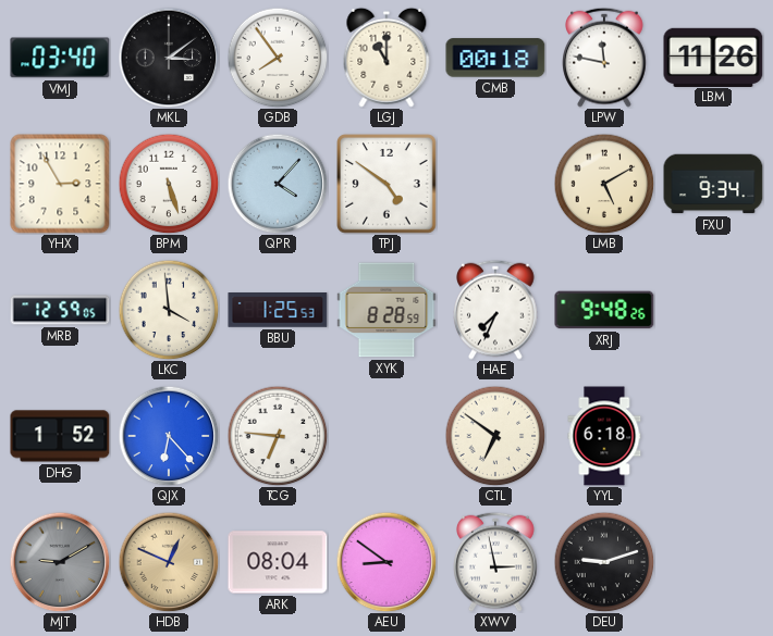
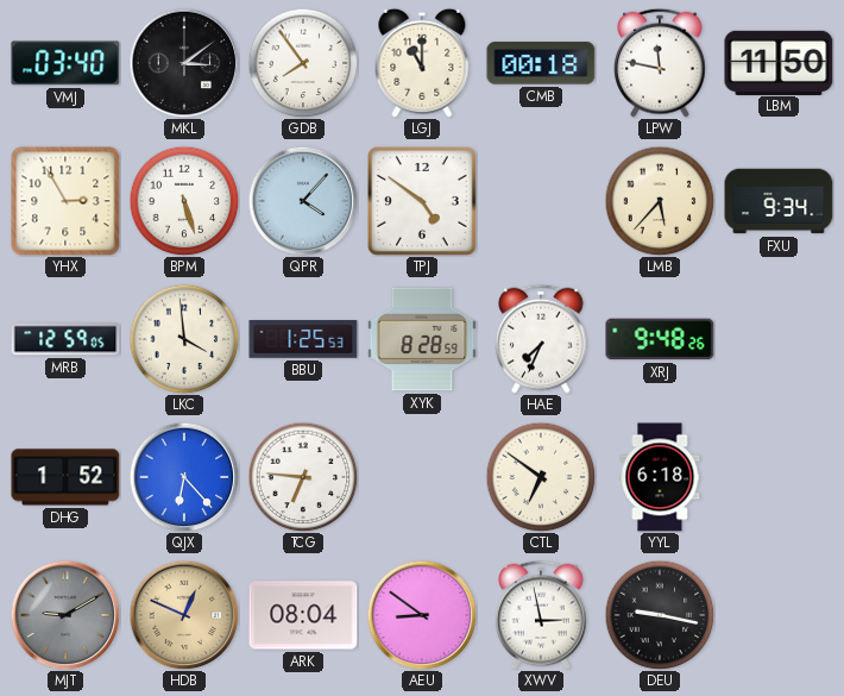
LBM: 11:26 -> 11:50
LMB: 5:10 -> 5:37
DEU: 9:12 -> 9:17
